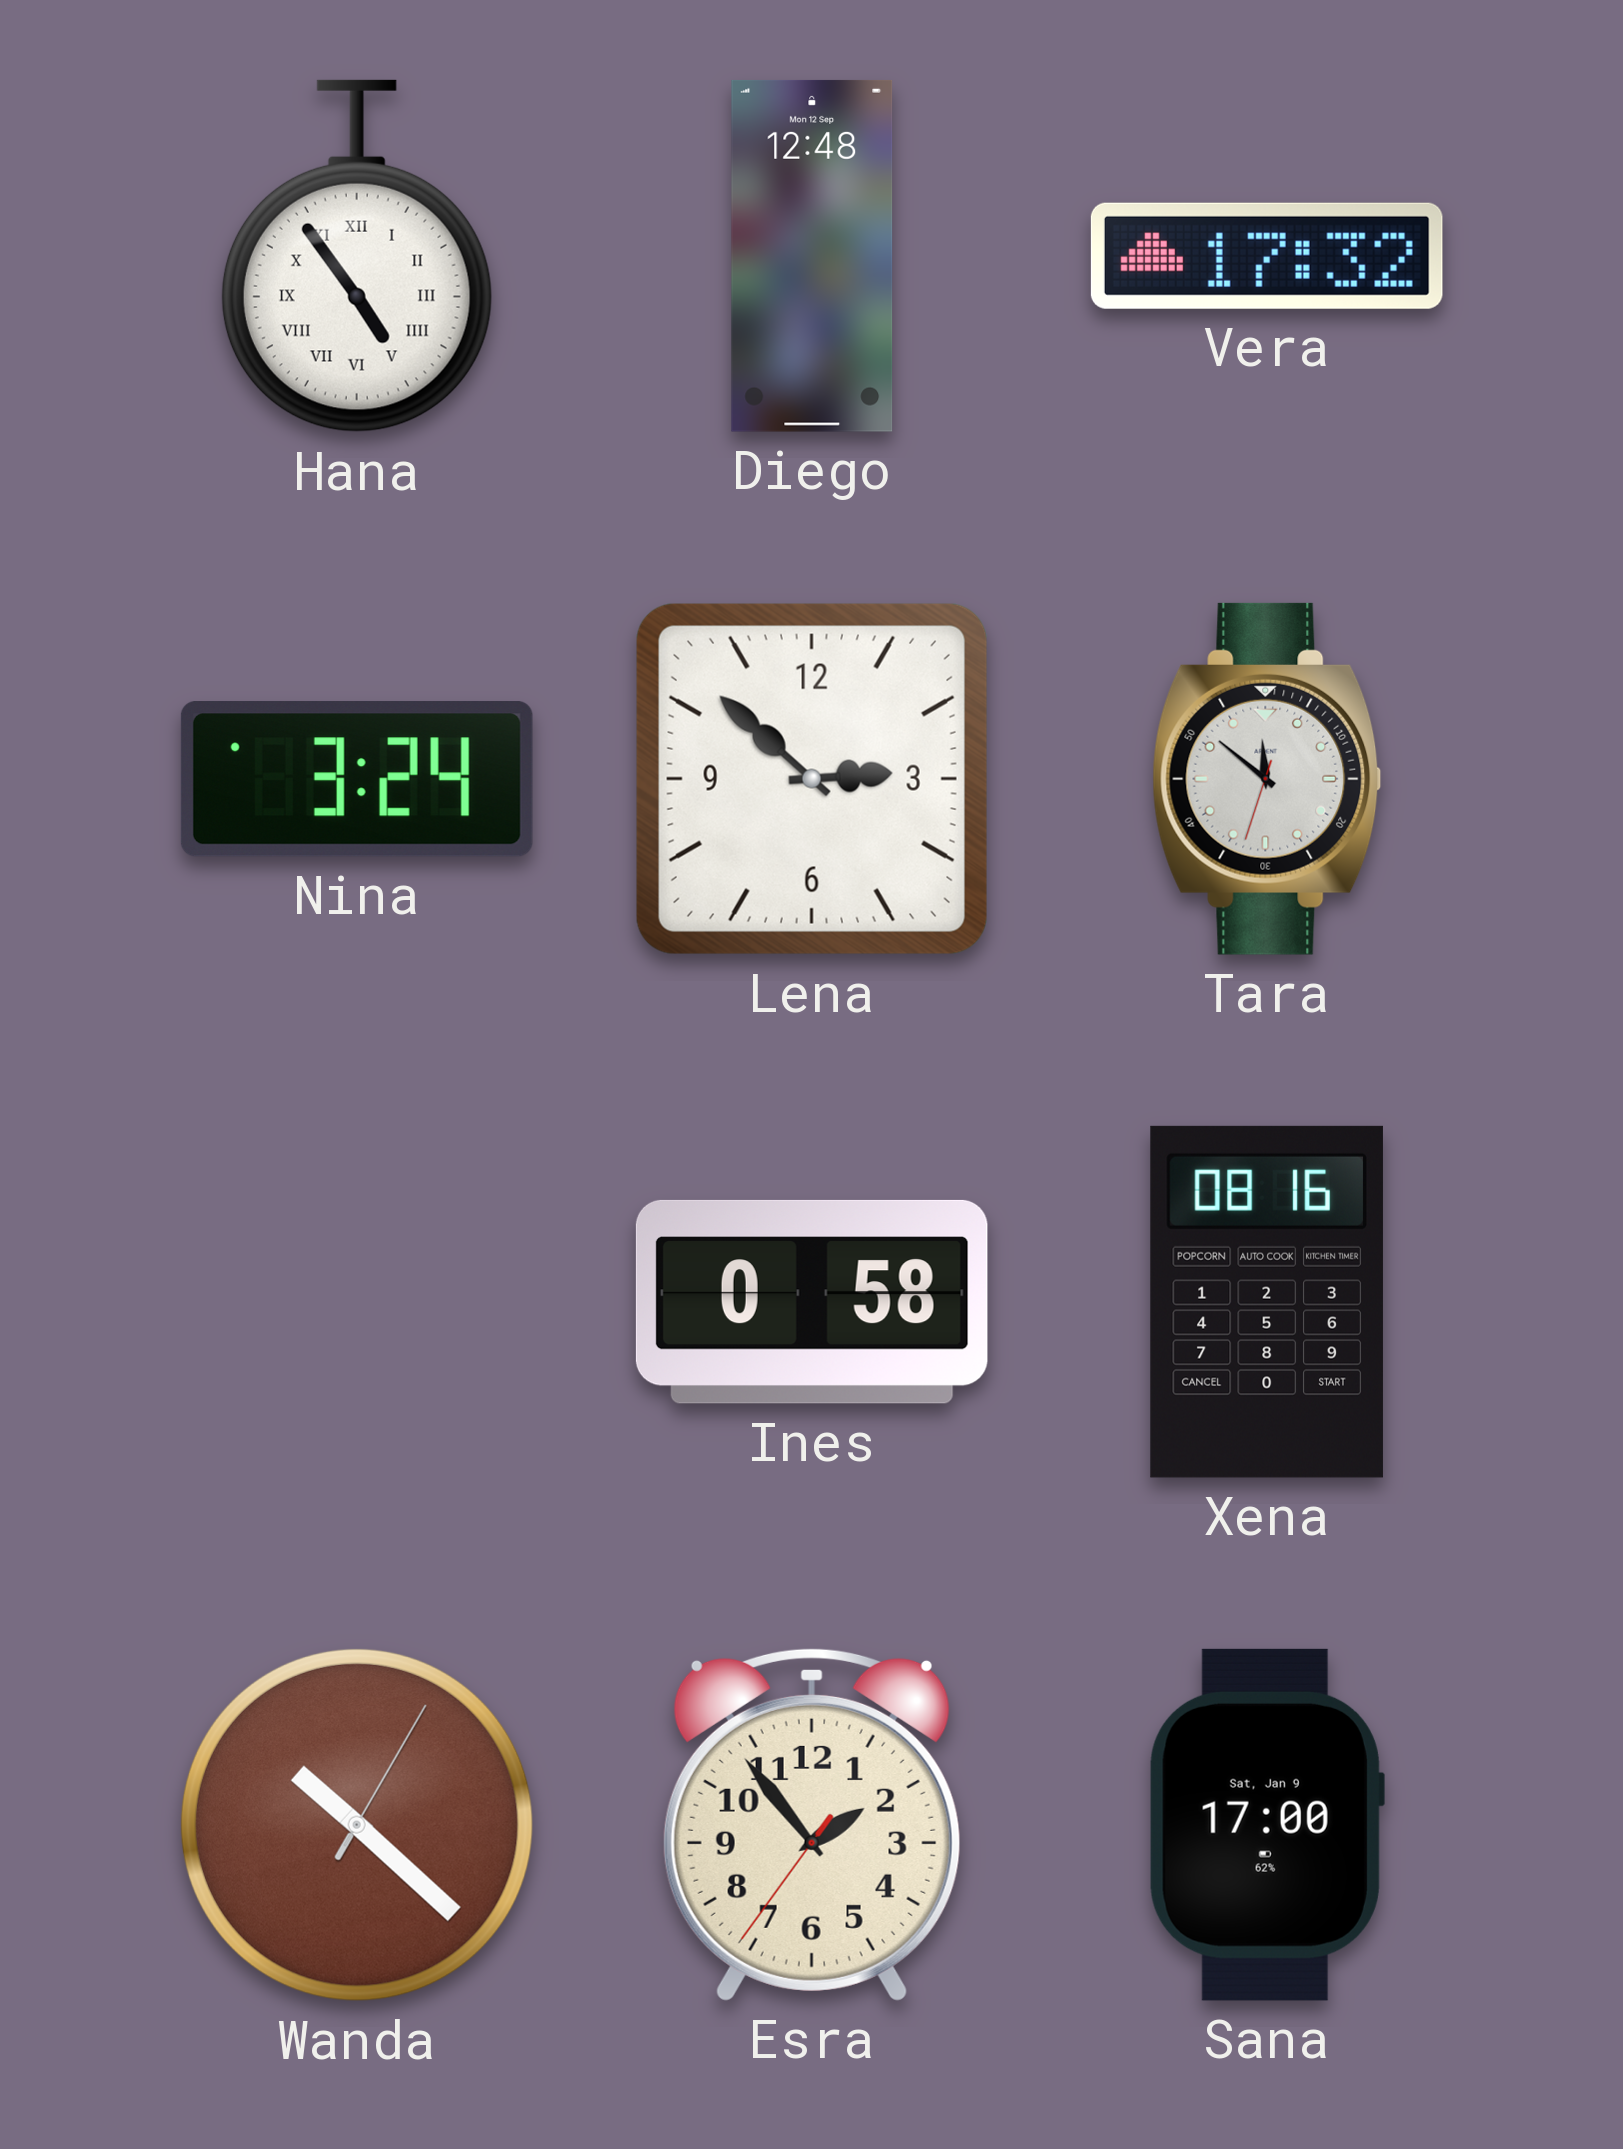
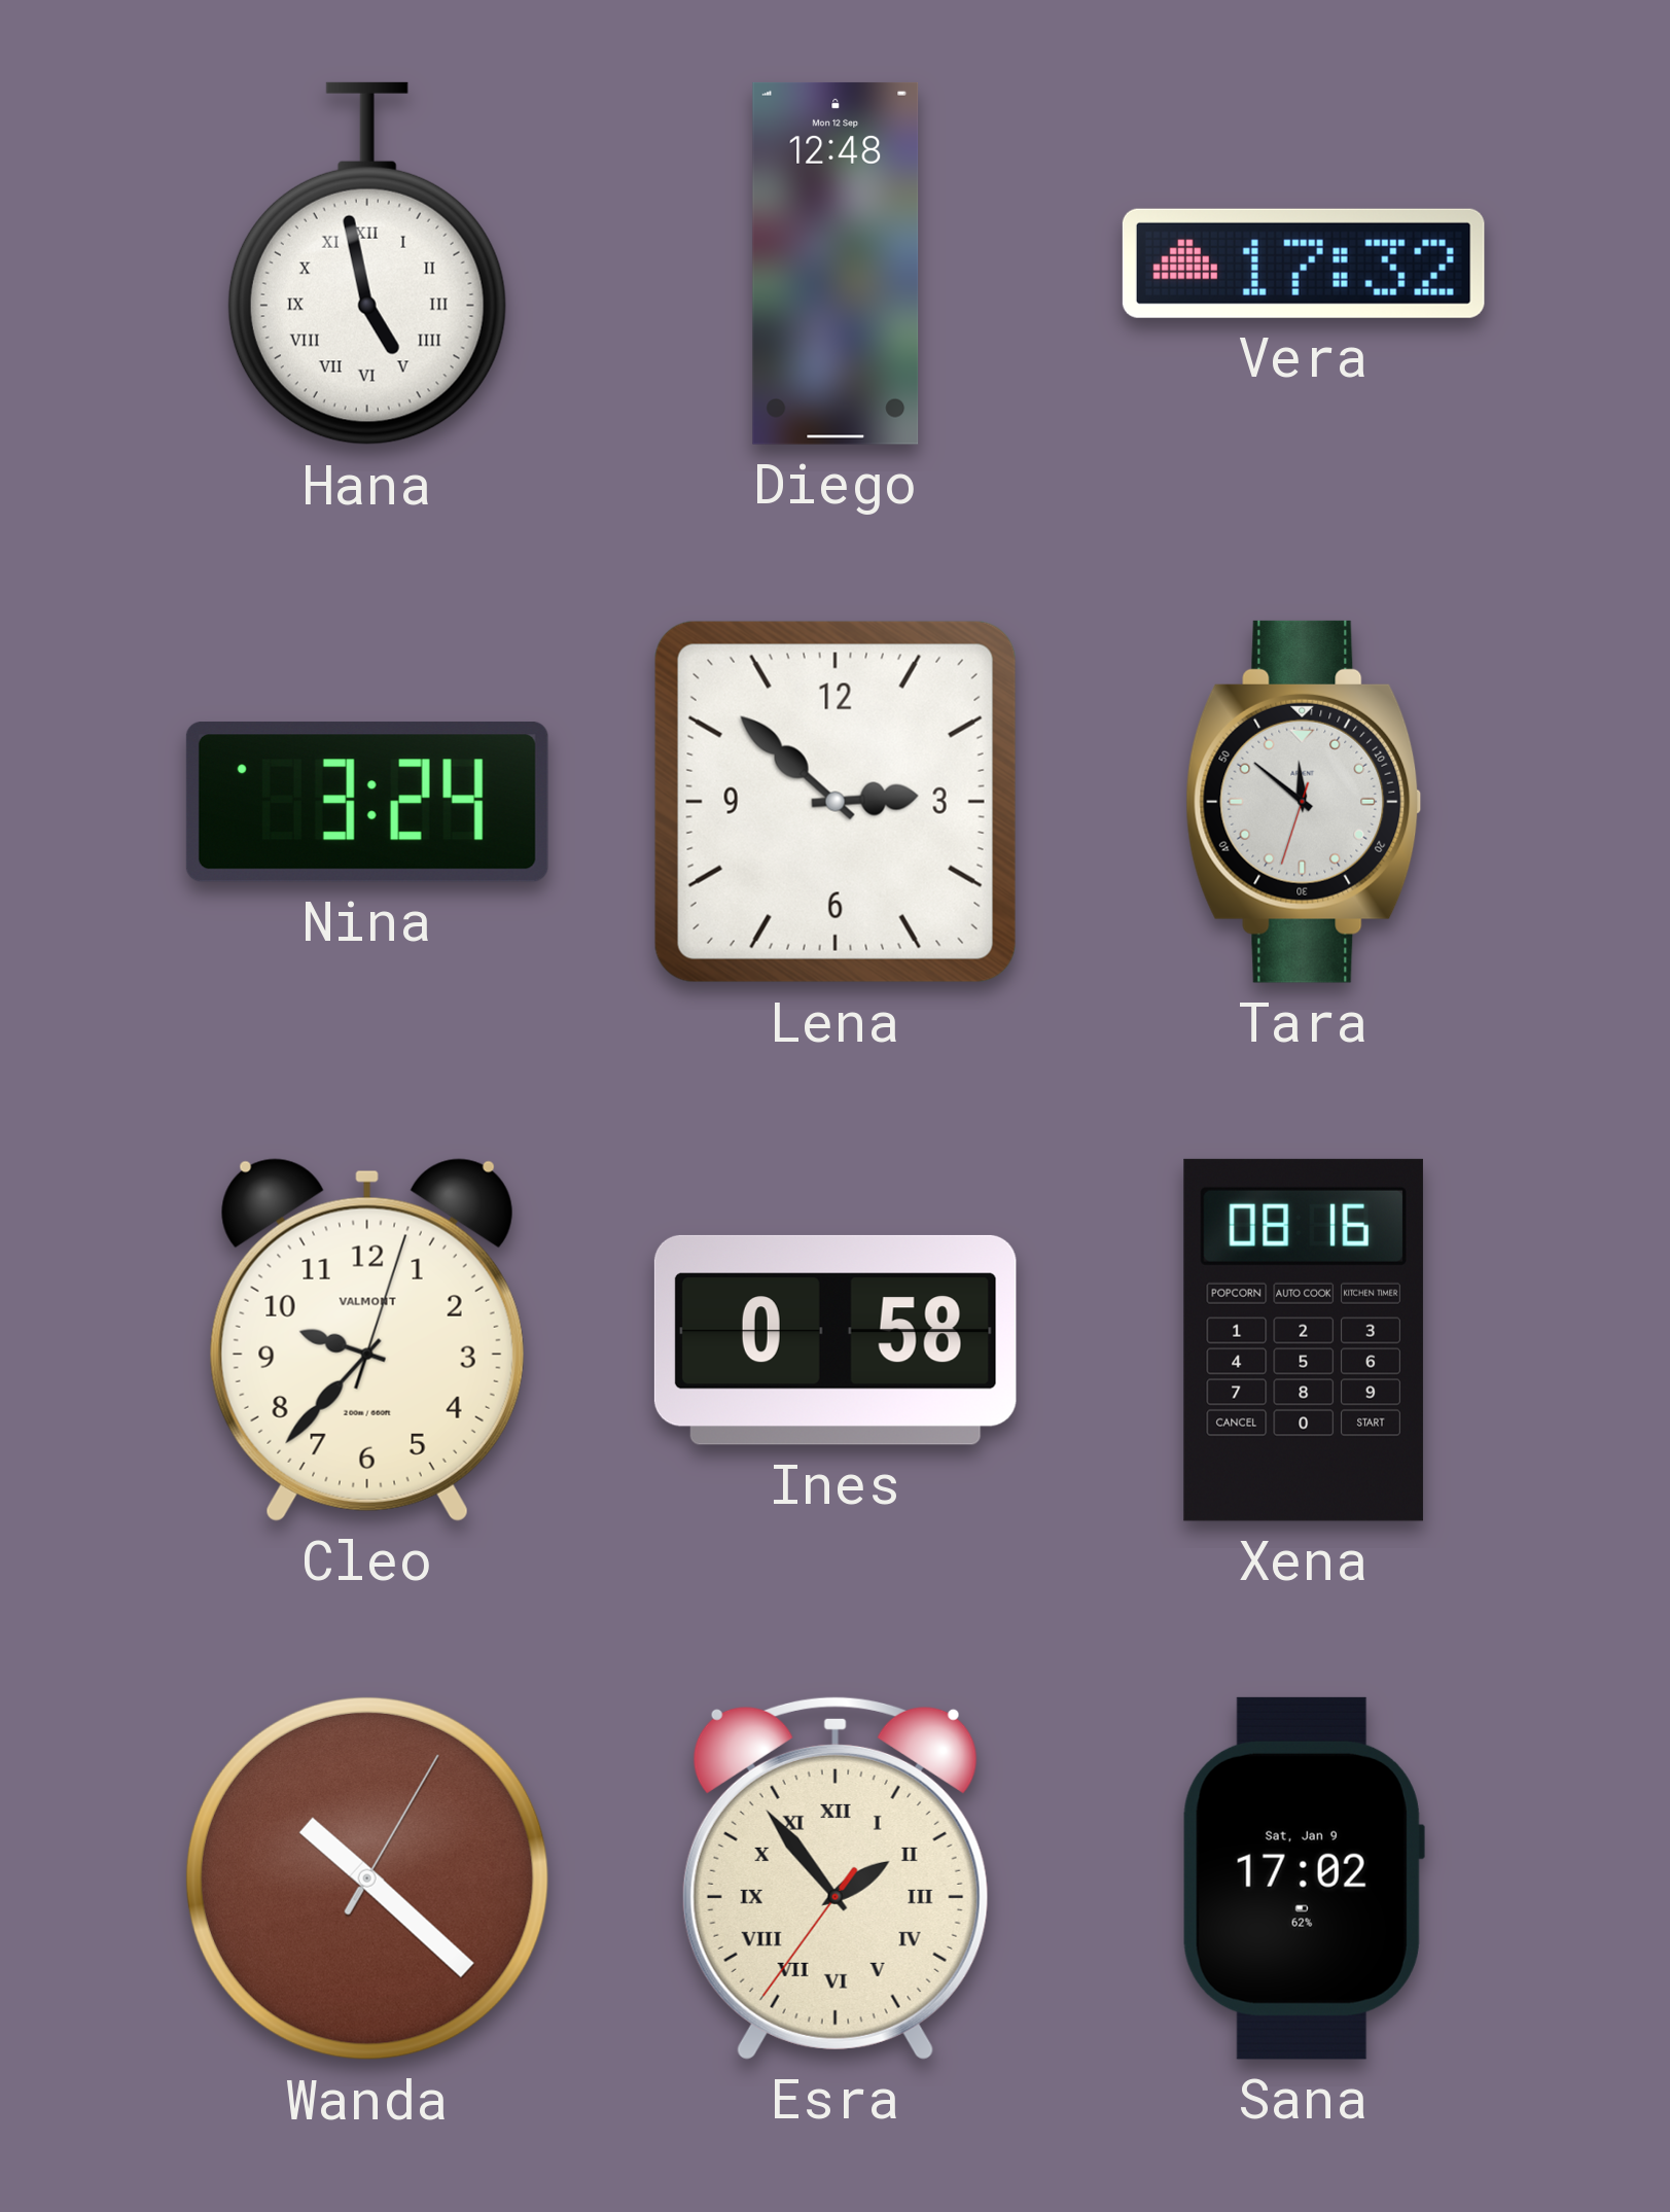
Hana: 4:54 -> 4:58
Cleo: none -> 9:37
Esra numerals: Arabic -> Roman
Sana: 17:00 -> 17:02
